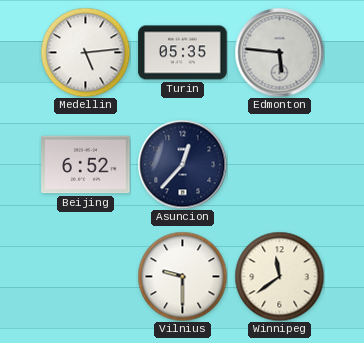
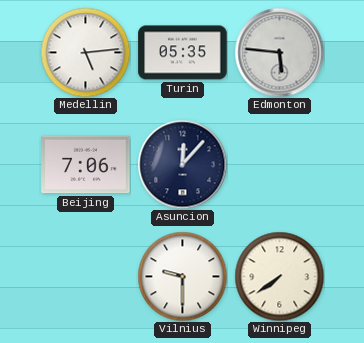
Beijing: 6:52 -> 7:06
Asuncion: 12:37 -> 12:07
Winnipeg: 11:39 -> 7:39
